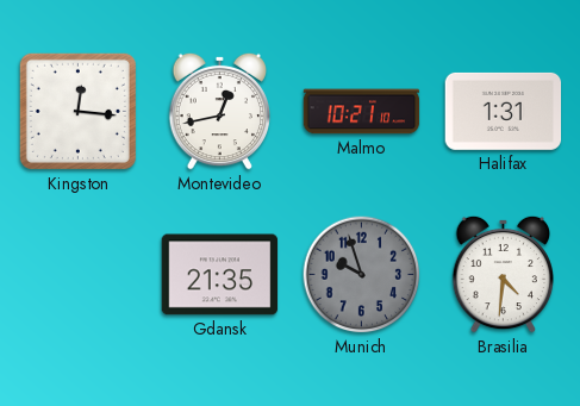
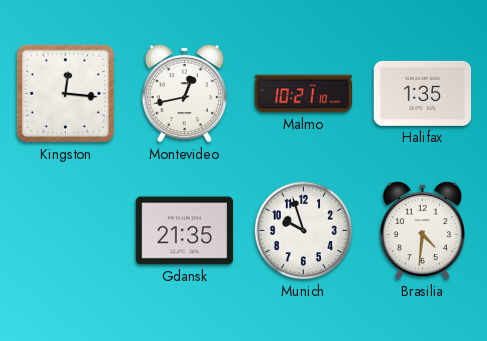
Halifax: 1:31 -> 1:35
Munich dial: grey -> white
